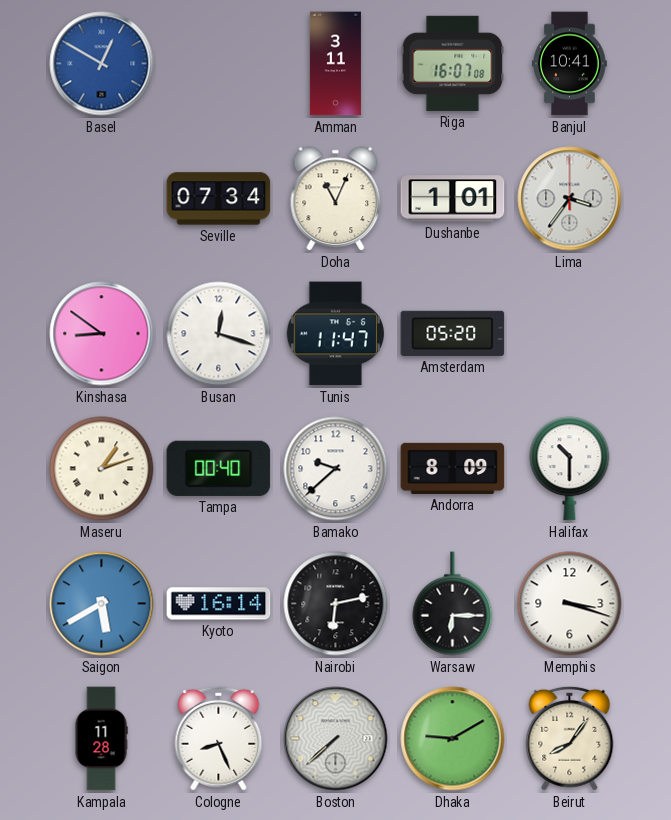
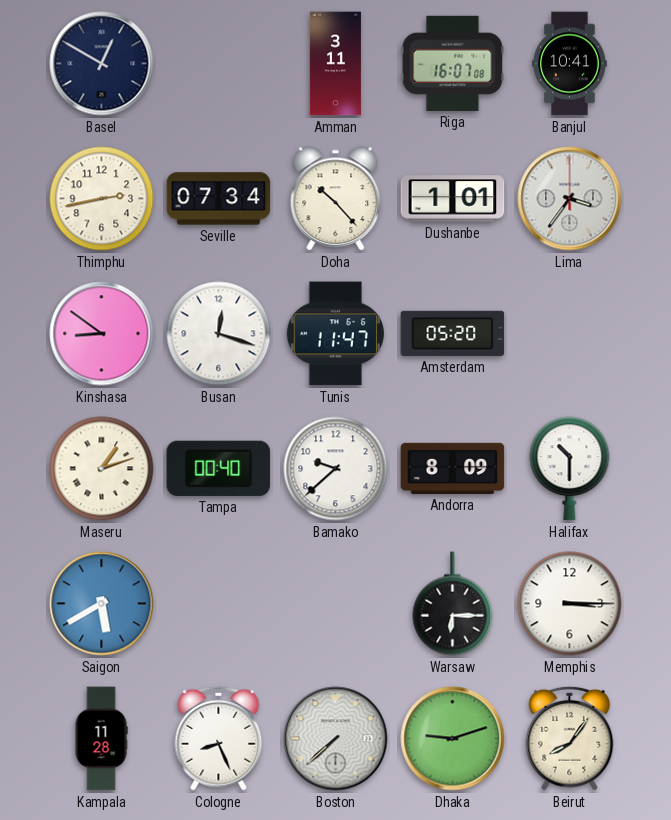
Basel dial: blue -> navy
Thimphu: none -> 2:43
Doha: 11:04 -> 10:23
Kyoto: 16:14 -> none
Nairobi: 6:13 -> none
Memphis: 3:18 -> 3:15
Dhaka: 9:10 -> 9:12
